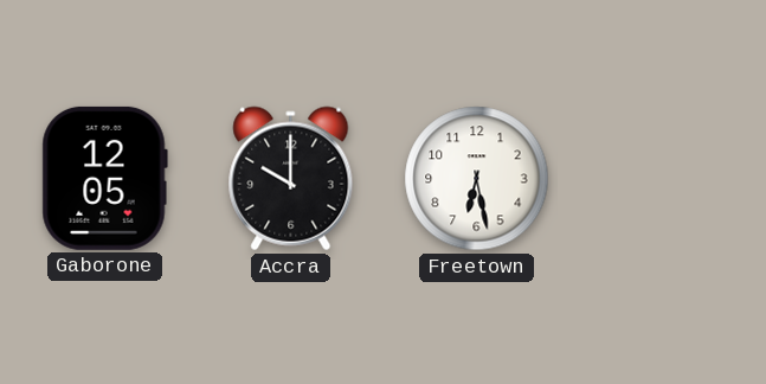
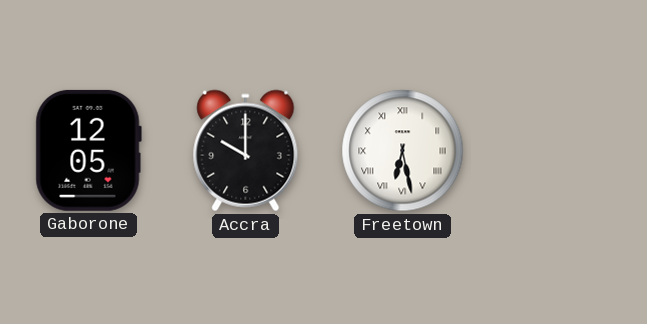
Freetown numerals: Arabic -> Roman
